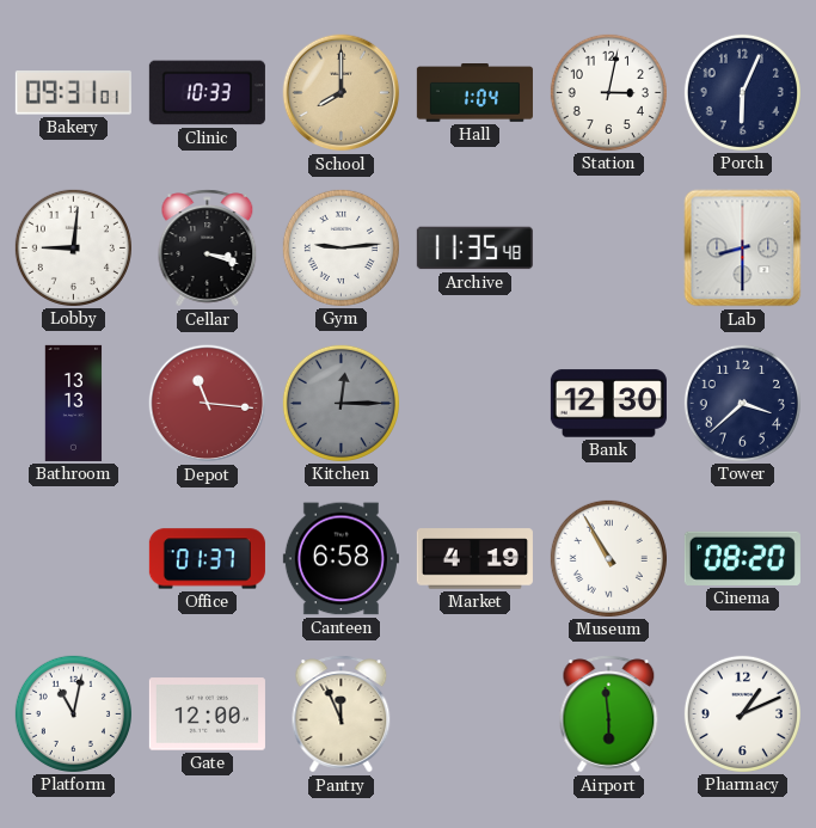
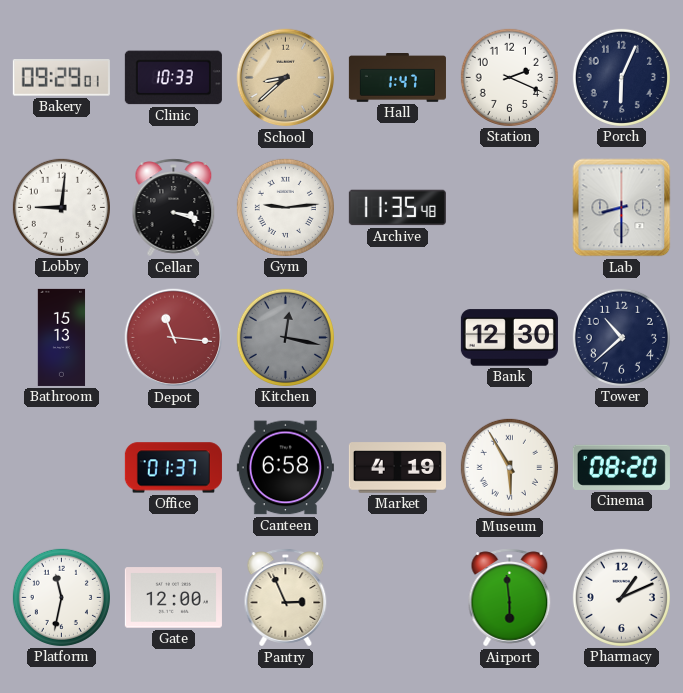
Bakery: 09:31 -> 09:29
School: 8:00 -> 8:38
Hall: 1:04 -> 1:47
Station: 3:02 -> 2:19
Bathroom: 13:13 -> 15:13
Kitchen: 12:15 -> 12:17
Tower: 3:38 -> 10:38
Museum: 10:55 -> 5:55
Platform: 11:02 -> 11:32
Pantry: 11:56 -> 2:56
